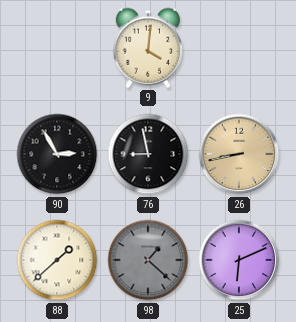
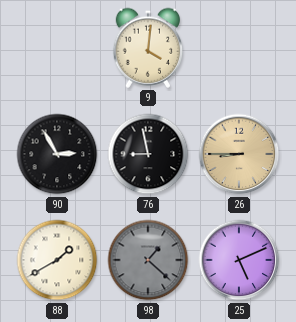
26: 8:43 -> 8:45
88: 1:38 -> 1:40
25: 6:11 -> 5:11
